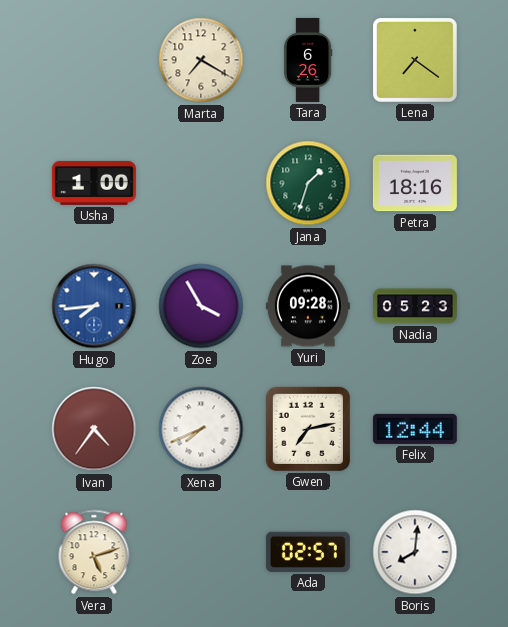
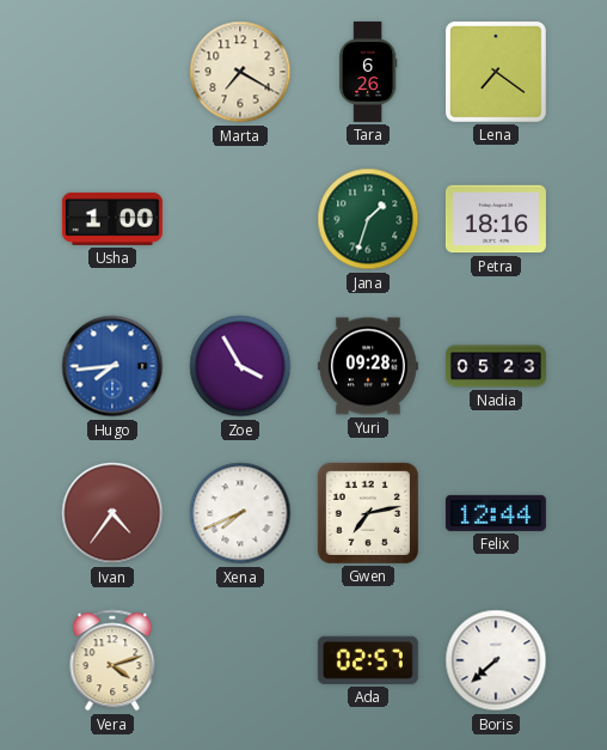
Vera: 5:12 -> 4:12
Boris: 8:01 -> 7:38
